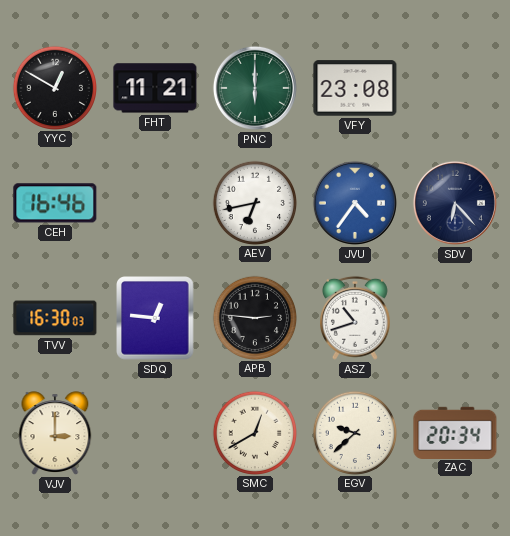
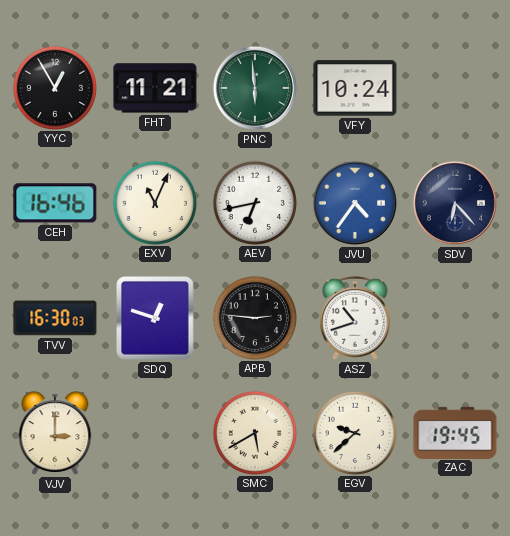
YYC: 12:50 -> 12:55
PNC: 6:00 -> 5:59
VFY: 23:08 -> 10:24
EXV: none -> 11:04
SDQ: 12:46 -> 12:48
SMC: 12:40 -> 5:40
ZAC: 20:34 -> 19:45
